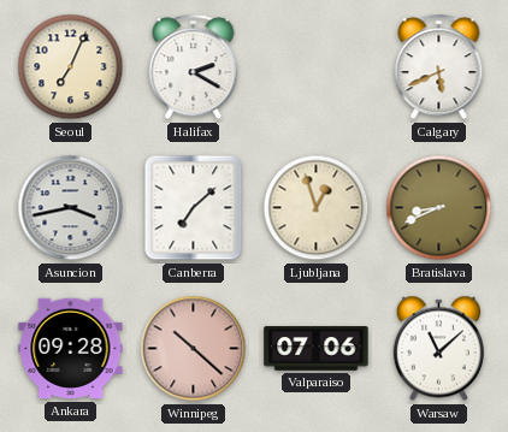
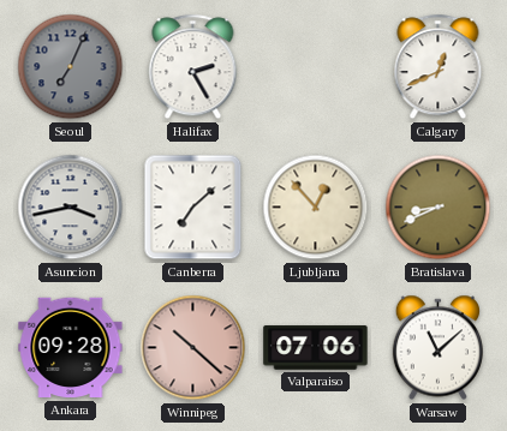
Seoul dial: cream -> grey
Halifax: 2:20 -> 2:25
Calgary: 5:41 -> 12:41
Ljubljana: 12:57 -> 12:53
